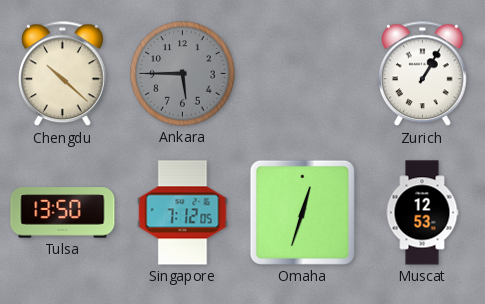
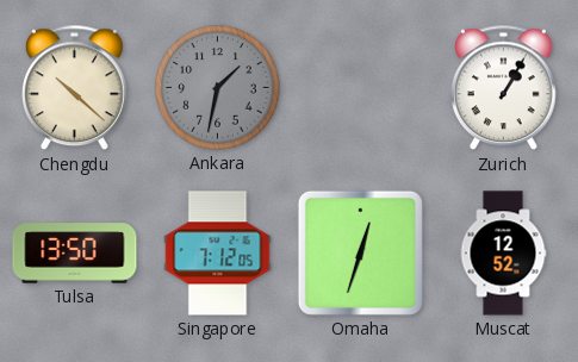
Ankara: 5:45 -> 1:32
Muscat: 12:53 -> 12:52
